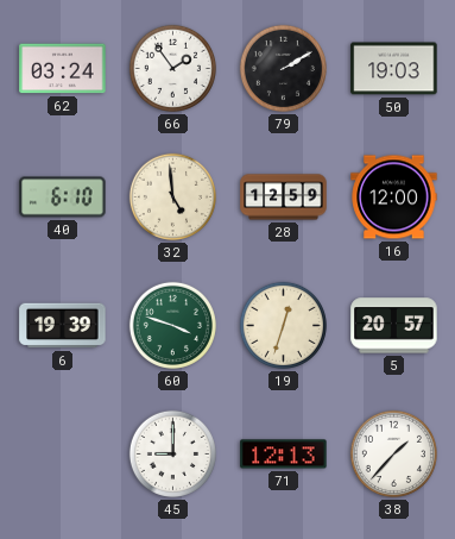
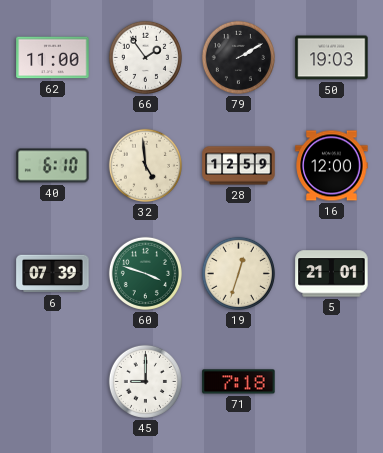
62: 03:24 -> 11:00
6: 19:39 -> 07:39
5: 20:57 -> 21:01
71: 12:13 -> 7:18
38: 1:37 -> none
